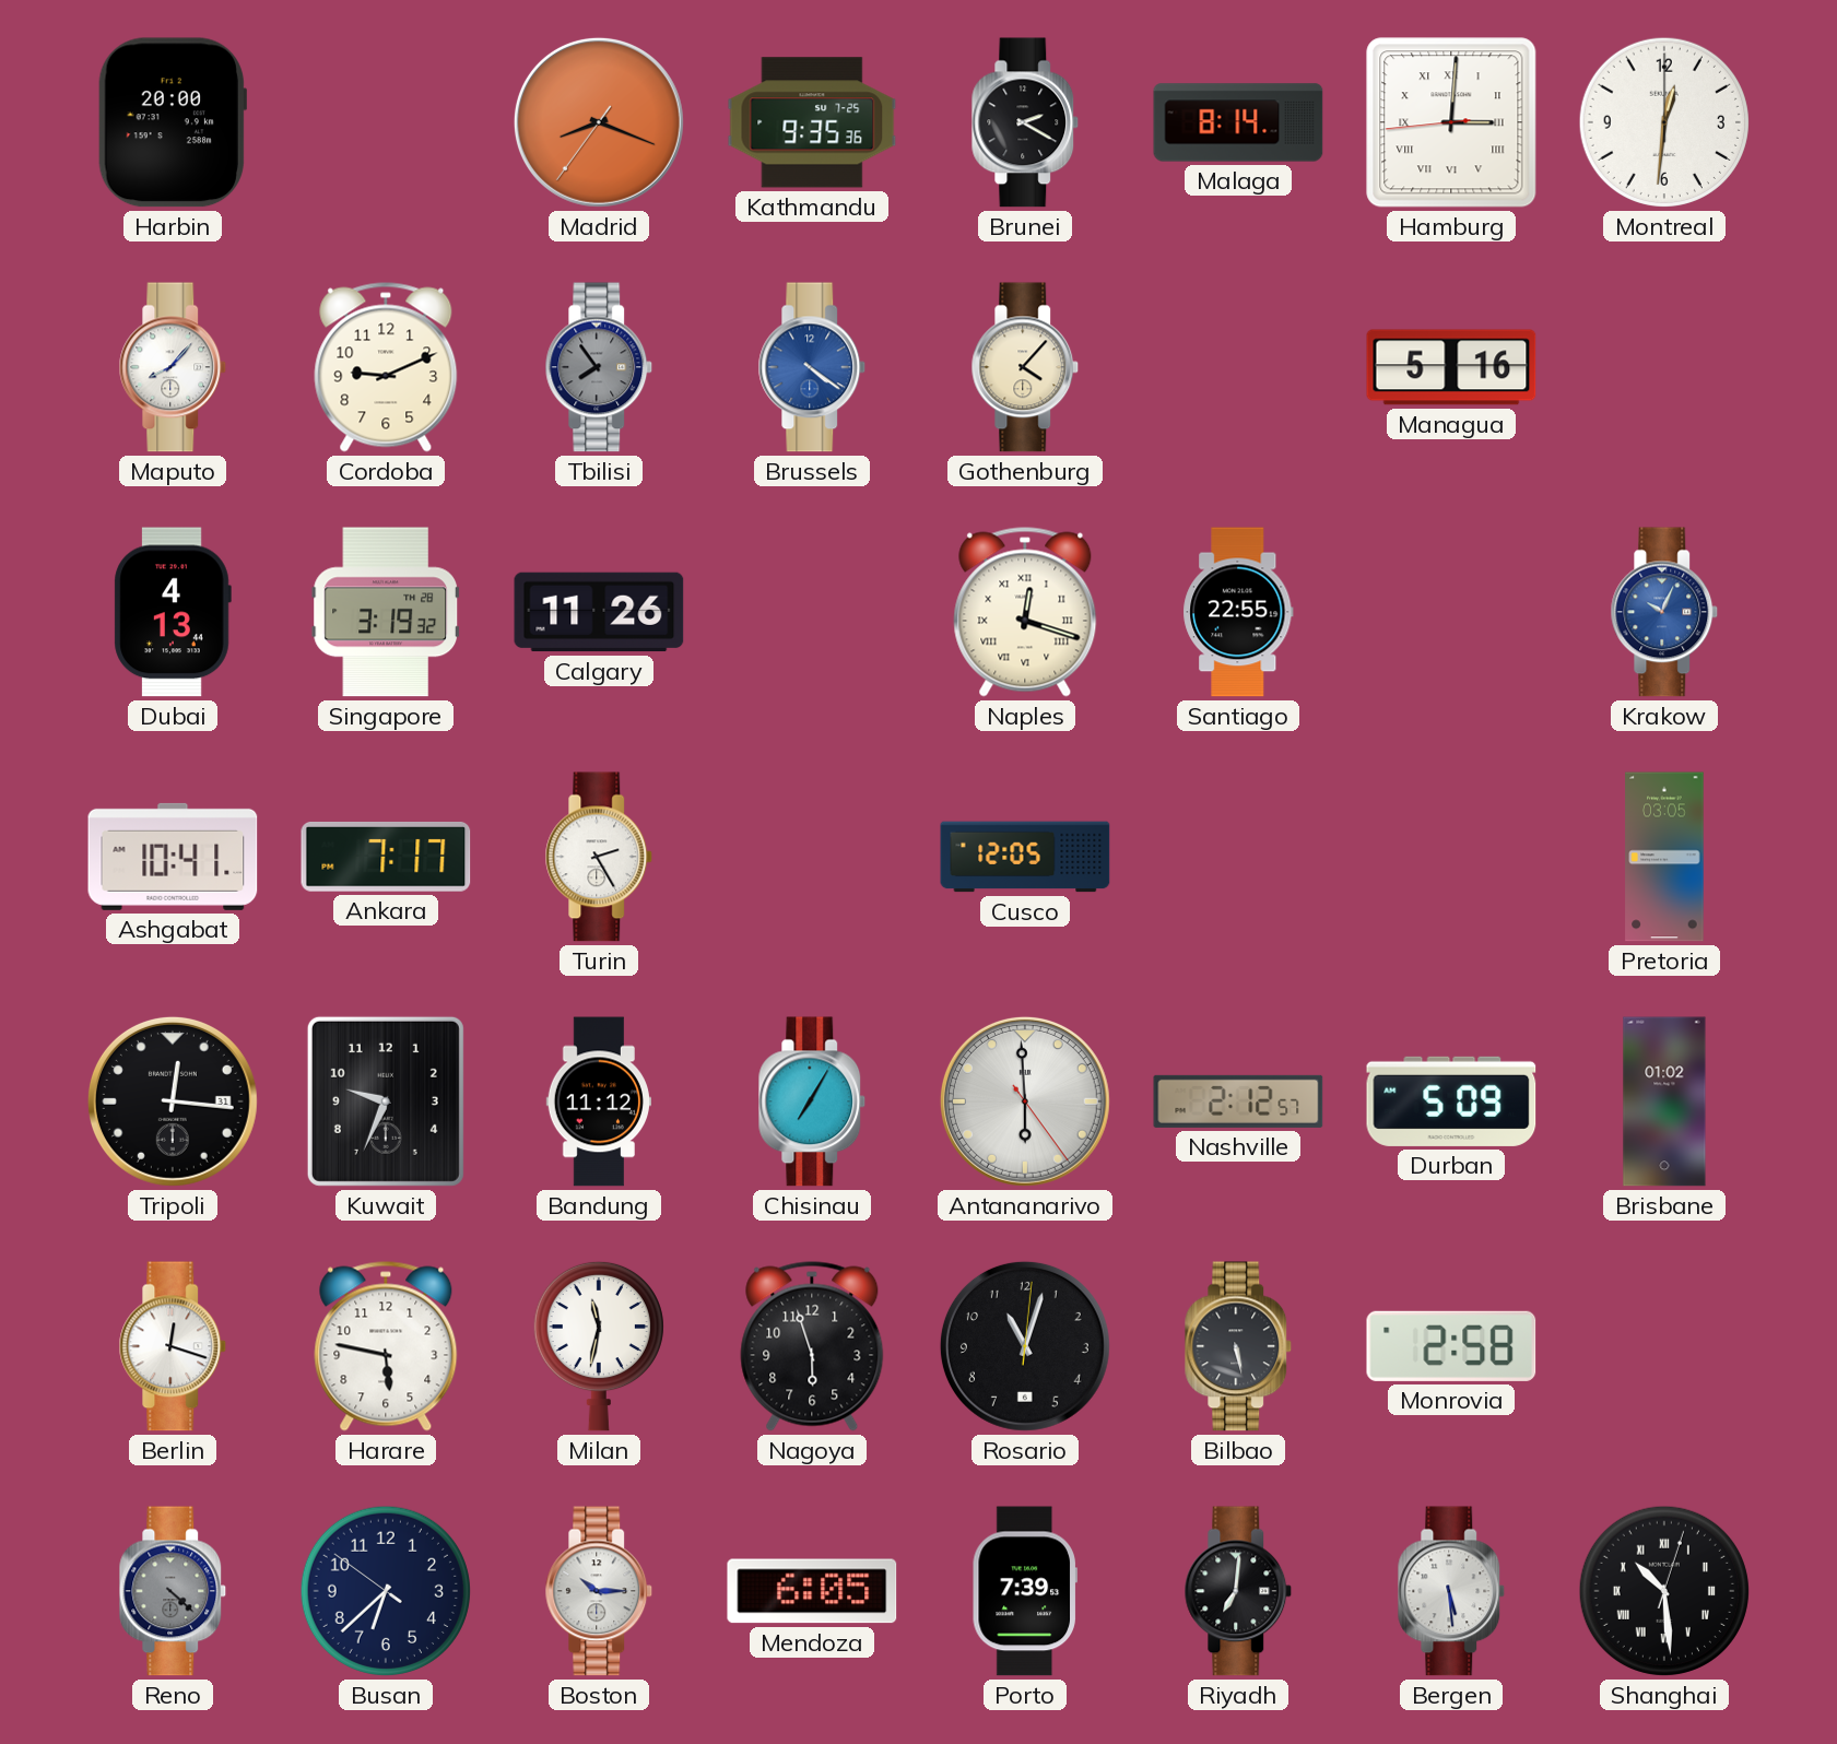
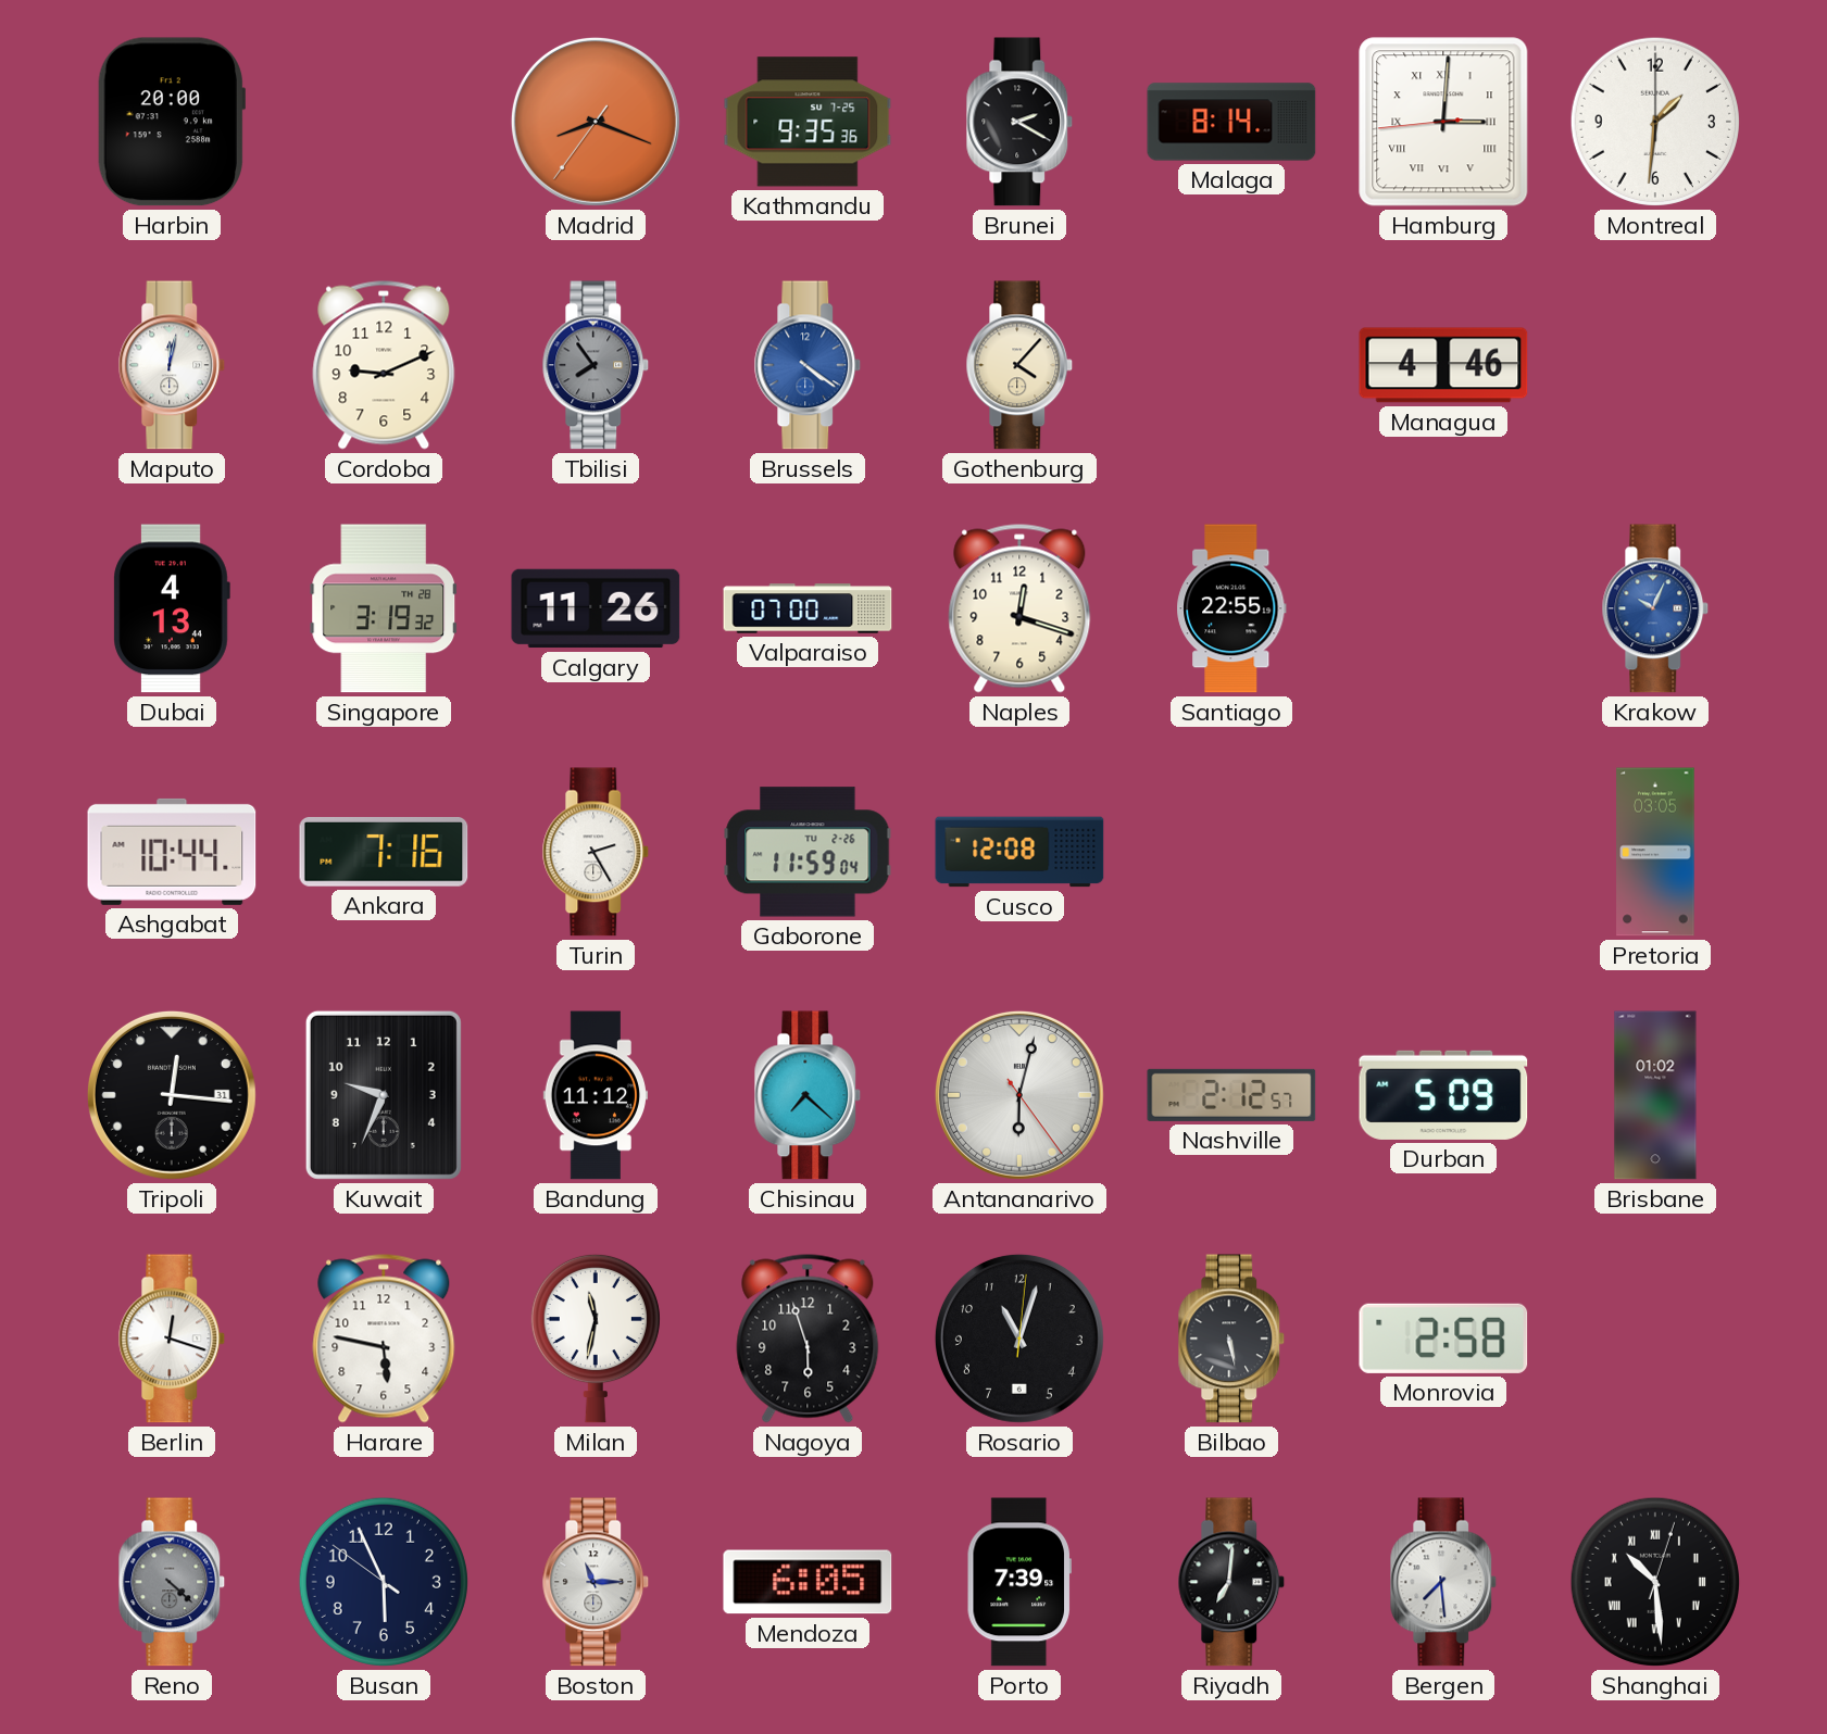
Montreal: 12:31 -> 1:31
Maputo: 8:07 -> 12:02
Managua: 5:16 -> 4:46
Valparaiso: none -> 07:00
Naples numerals: Roman -> Arabic
Ashgabat: 10:41 -> 10:44
Ankara: 7:17 -> 7:16
Gaborone: none -> 11:59
Cusco: 12:05 -> 12:08
Chisinau: 7:05 -> 7:22
Antananarivo: 5:59 -> 6:02
Busan: 6:37 -> 5:55
Boston: 10:15 -> 11:15
Bergen: 5:29 -> 7:29
